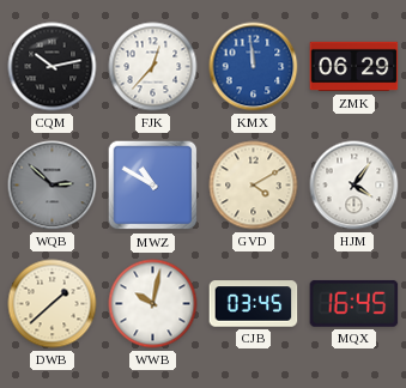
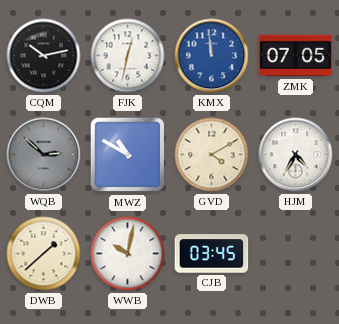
FJK: 12:37 -> 12:32
ZMK: 06:29 -> 07:05
HJM: 4:06 -> 4:35
MQX: 16:45 -> none
